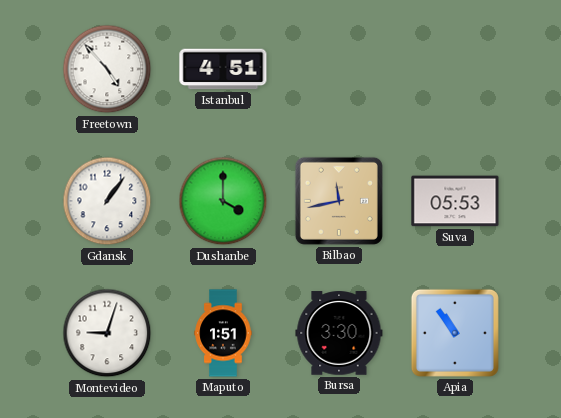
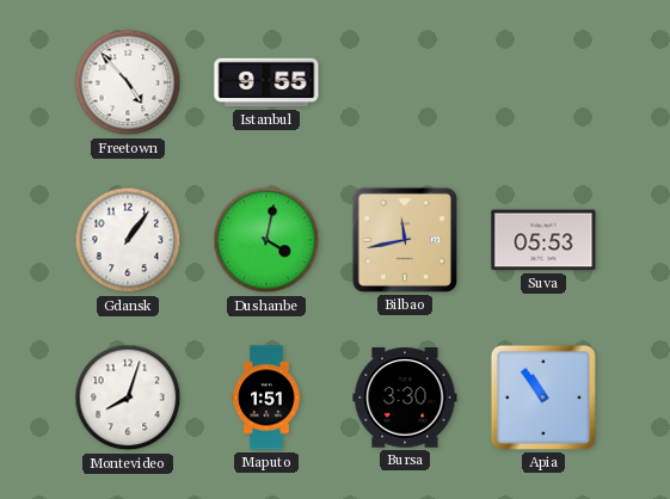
Istanbul: 4:51 -> 9:55
Dushanbe: 4:00 -> 4:02
Montevideo: 9:03 -> 8:03
